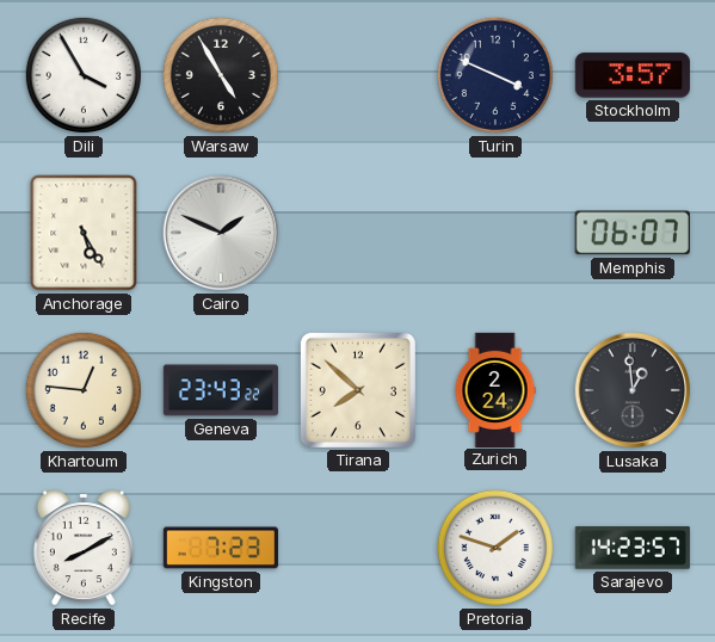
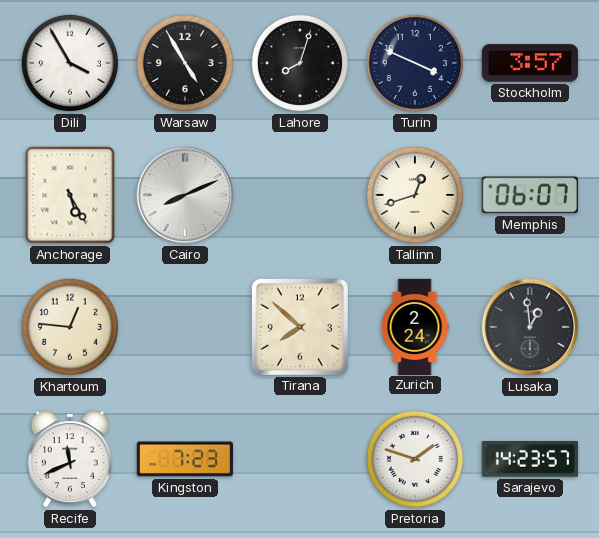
Lahore: none -> 8:03
Cairo: 1:49 -> 8:11
Tallinn: none -> 12:42
Geneva: 23:43 -> none
Recife: 8:10 -> 11:41
